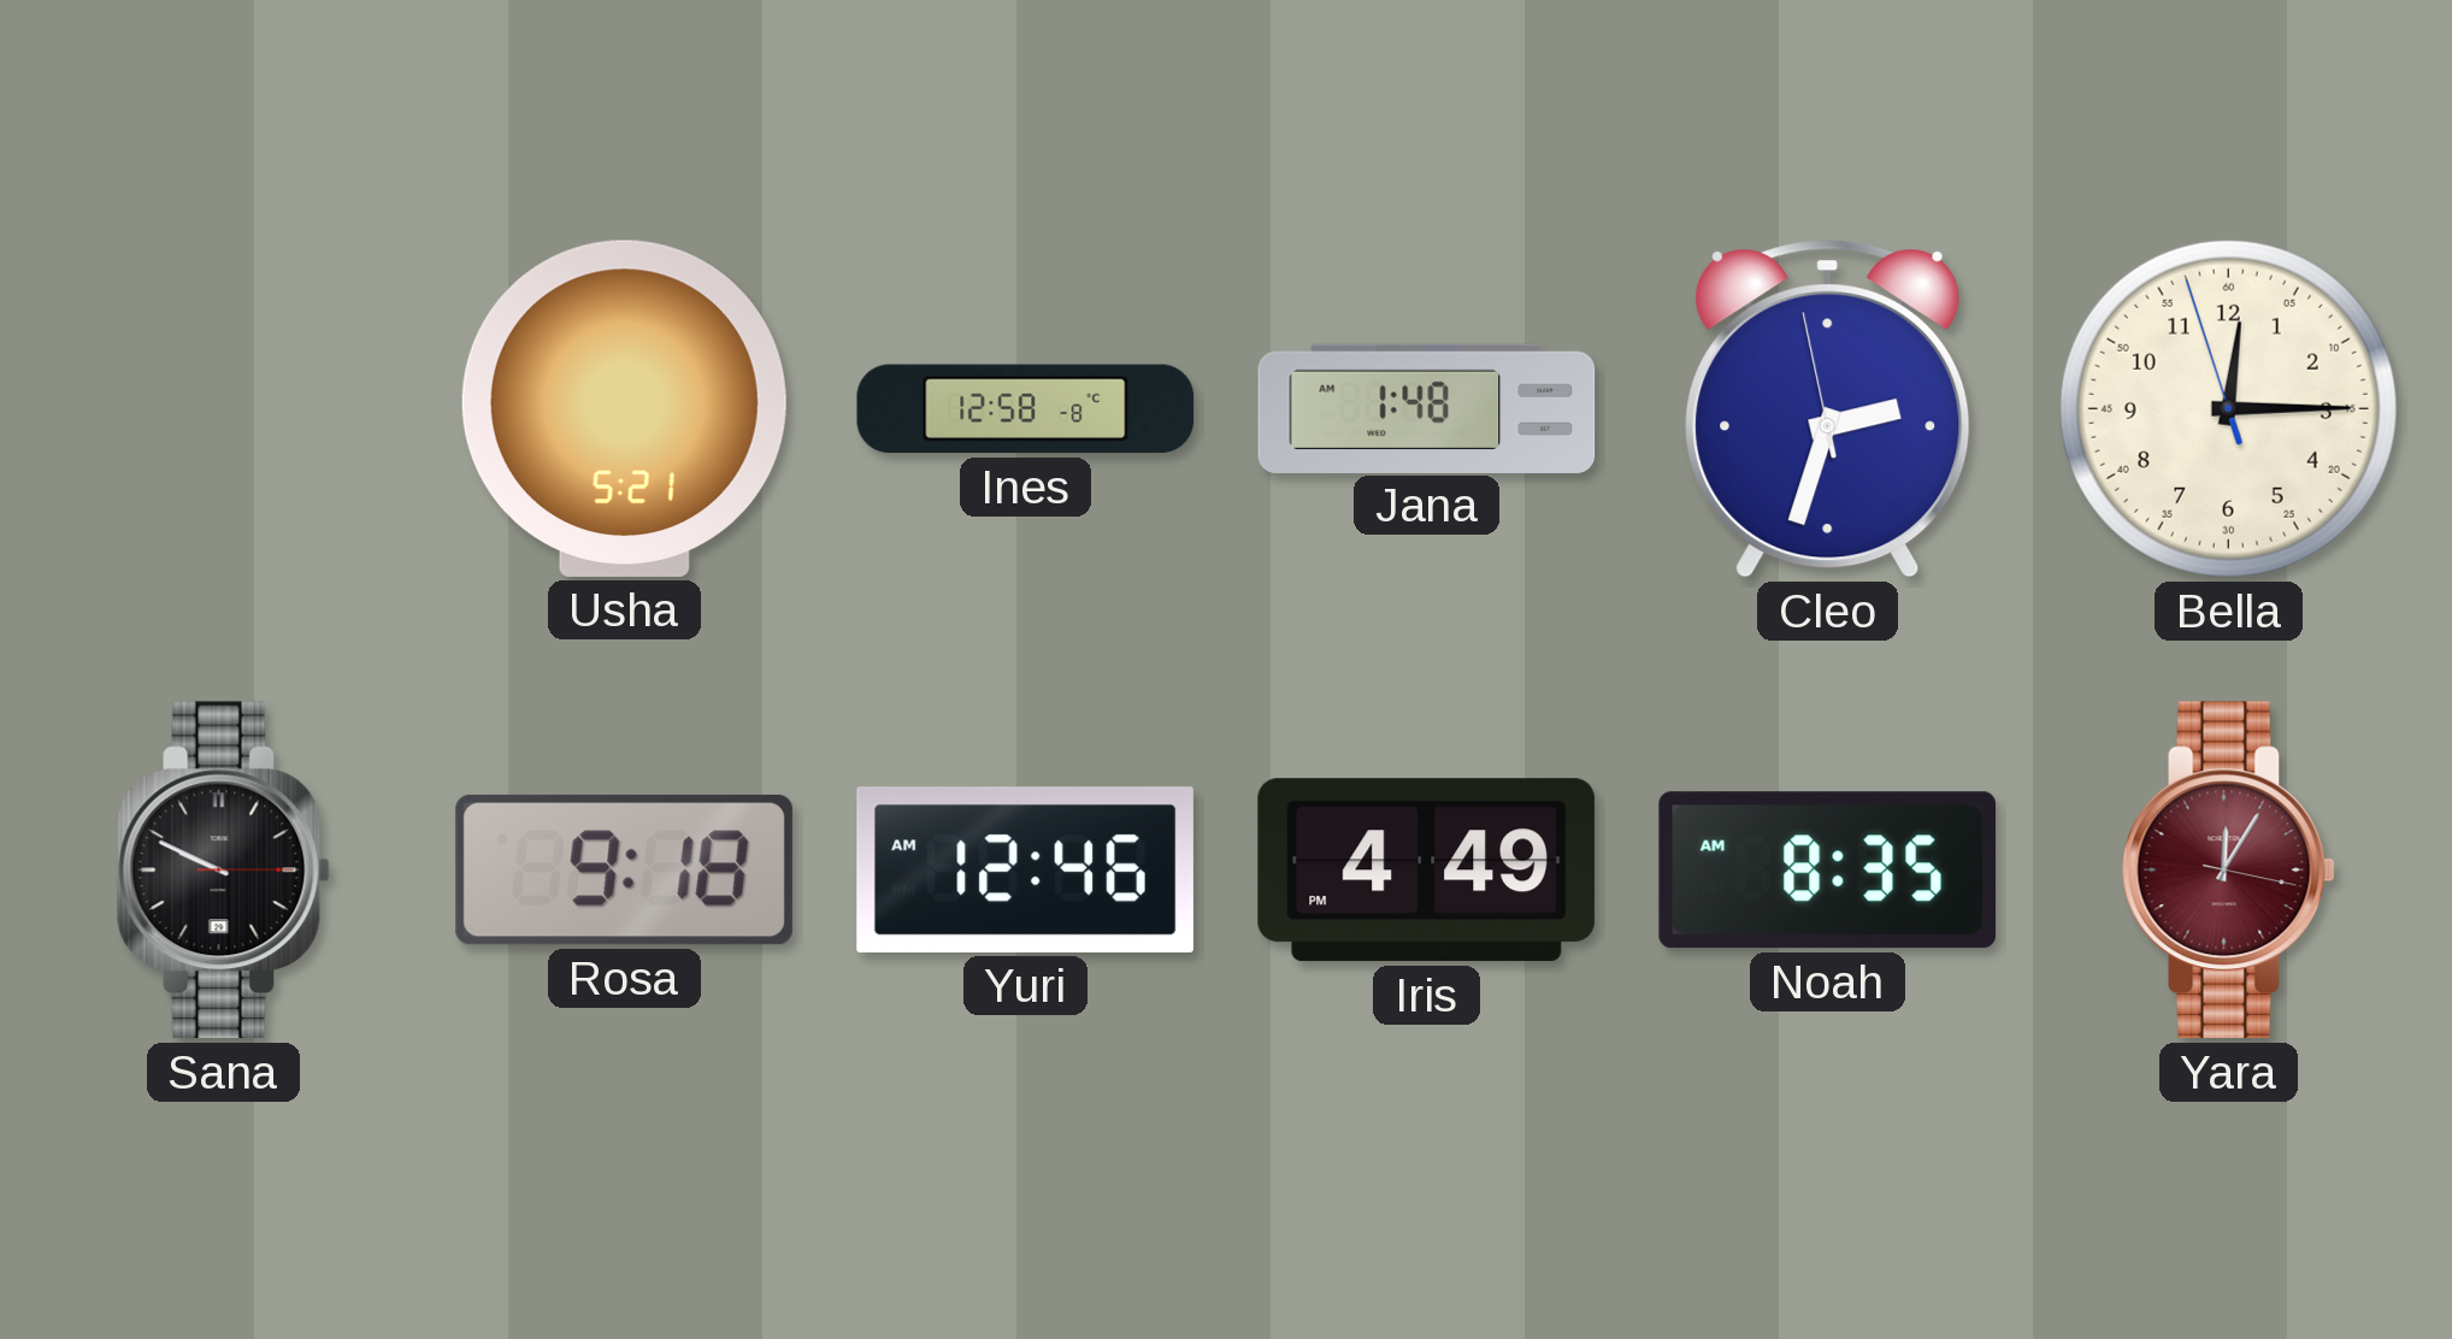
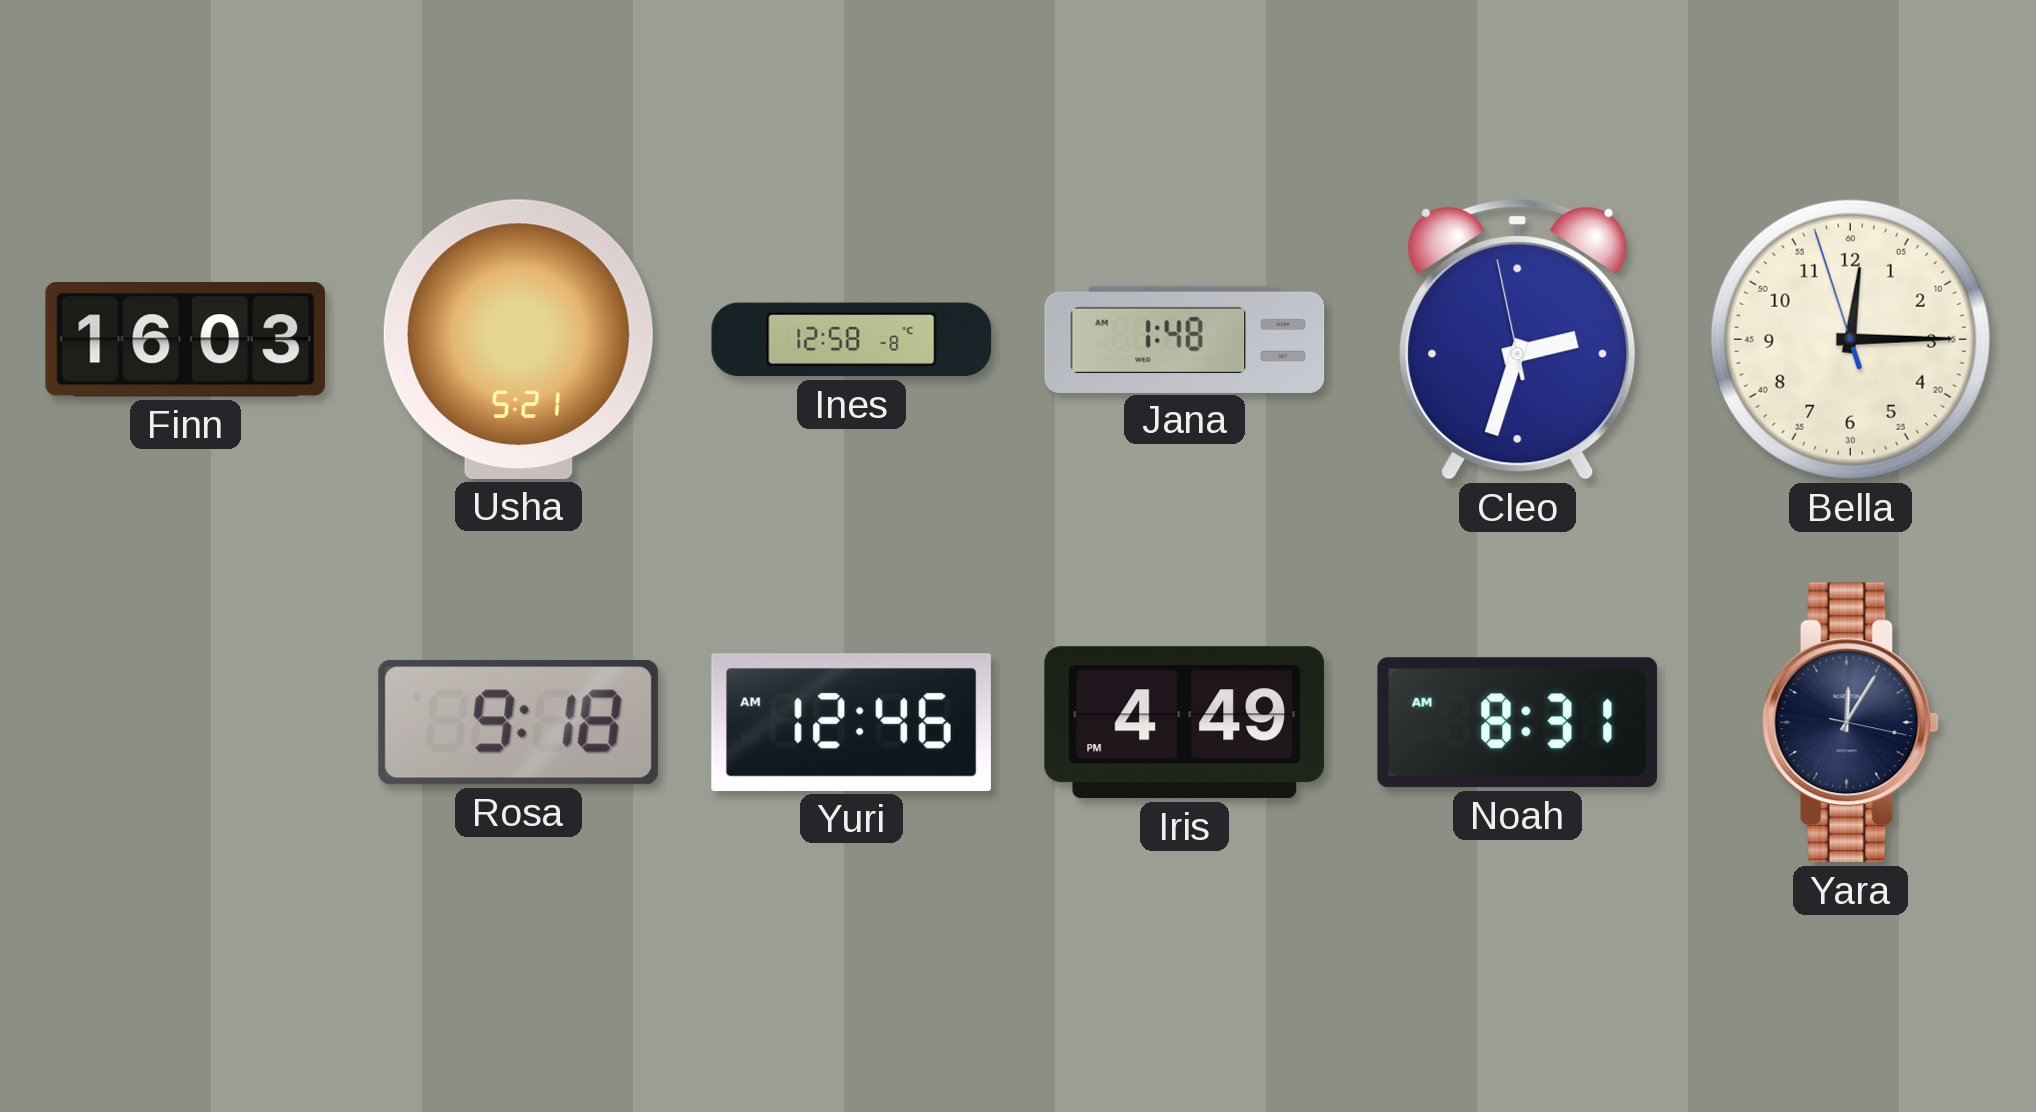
Finn: none -> 16:03
Sana: 9:49 -> none
Noah: 8:35 -> 8:31
Yara dial: burgundy -> navy
